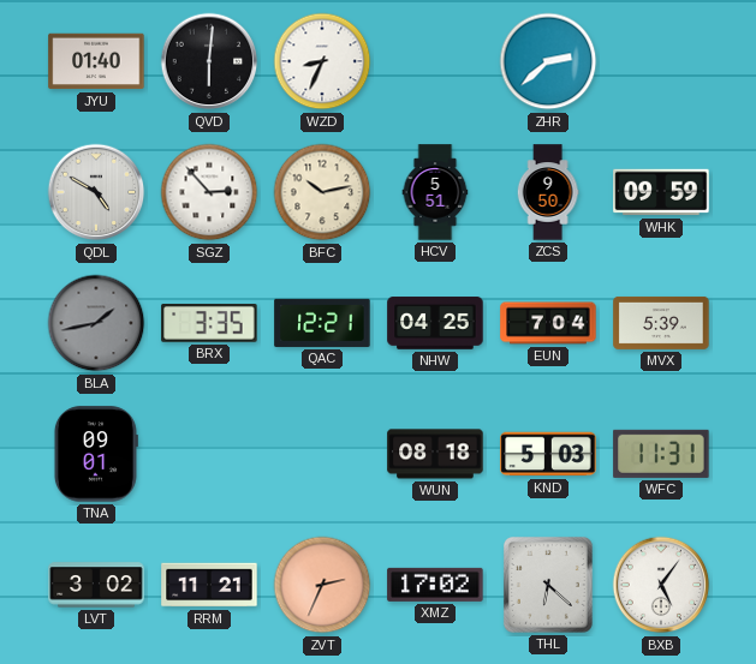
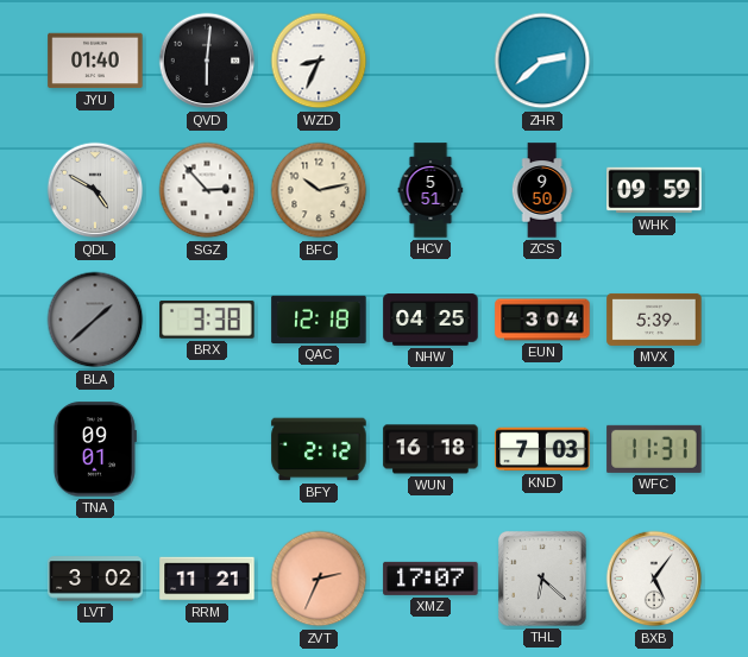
BLA: 1:43 -> 1:38
BRX: 3:35 -> 3:38
QAC: 12:21 -> 12:18
EUN: 7:04 -> 3:04
BFY: none -> 2:12
WUN: 08:18 -> 16:18
KND: 5:03 -> 7:03
XMZ: 17:02 -> 17:07
